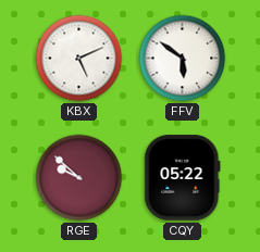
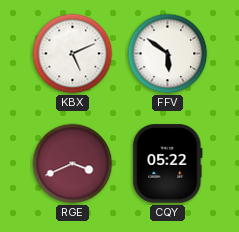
RGE: 9:52 -> 3:41
